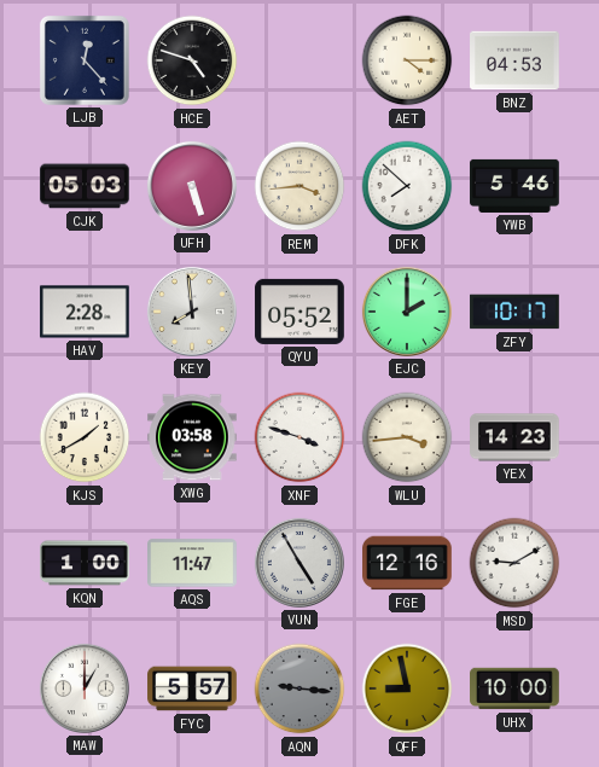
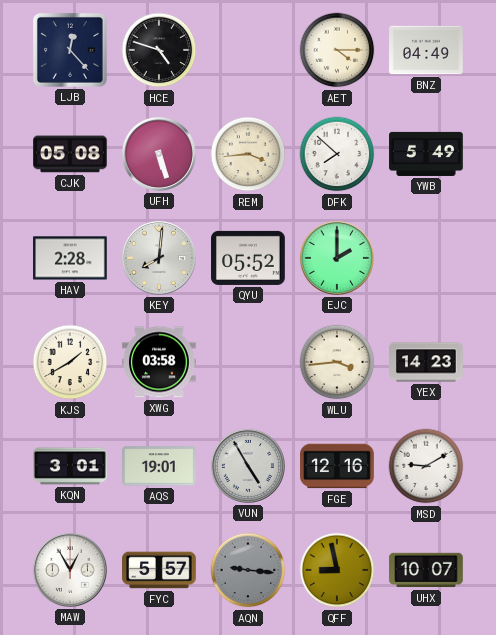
BNZ: 04:53 -> 04:49
CJK: 05:03 -> 05:08
YWB: 5:46 -> 5:49
KEY: 7:59 -> 8:01
ZFY: 10:17 -> none
XNF: 3:48 -> none
KQN: 1:00 -> 3:01
AQS: 11:47 -> 19:01
MAW: 1:00 -> 12:55
UHX: 10:00 -> 10:07
